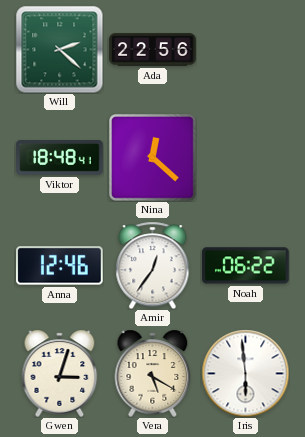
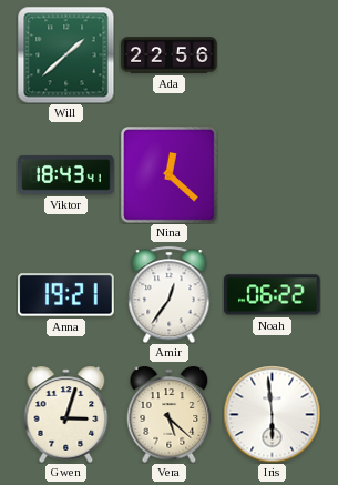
Will: 2:22 -> 1:38
Viktor: 18:48 -> 18:43
Anna: 12:46 -> 19:21
Vera: 5:20 -> 5:22
